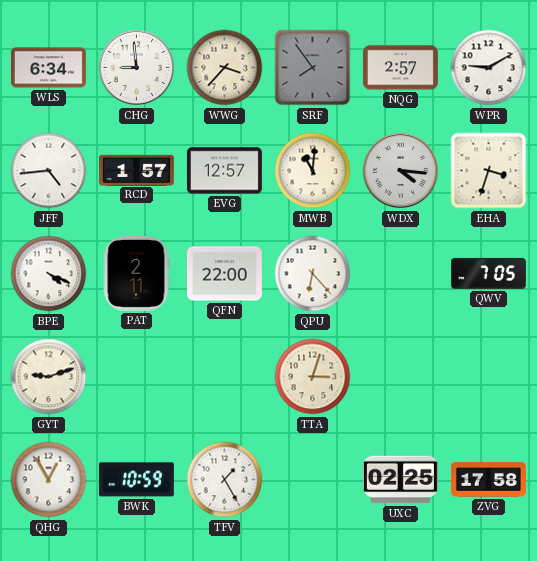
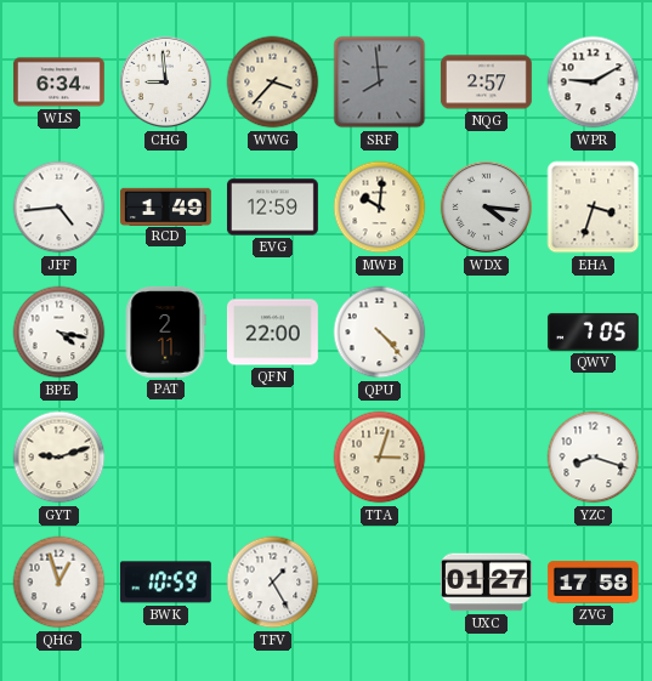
SRF: 7:54 -> 7:59
RCD: 1:57 -> 1:49
EVG: 12:57 -> 12:59
MWB: 11:01 -> 10:01
BPE: 4:19 -> 4:17
QPU: 6:23 -> 4:23
YZC: none -> 8:18
QHG: 12:55 -> 12:57
UXC: 02:25 -> 01:27
